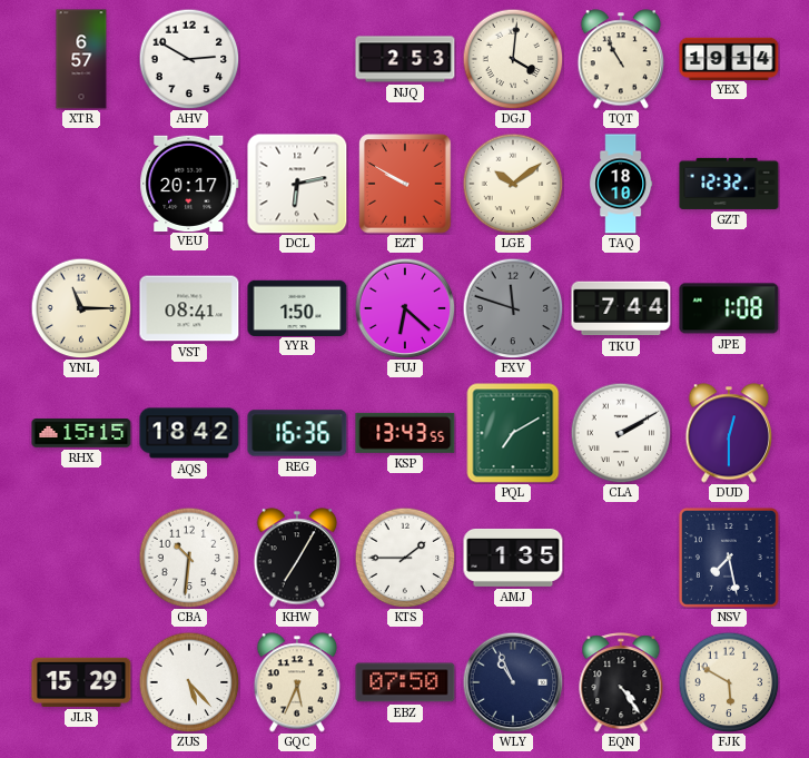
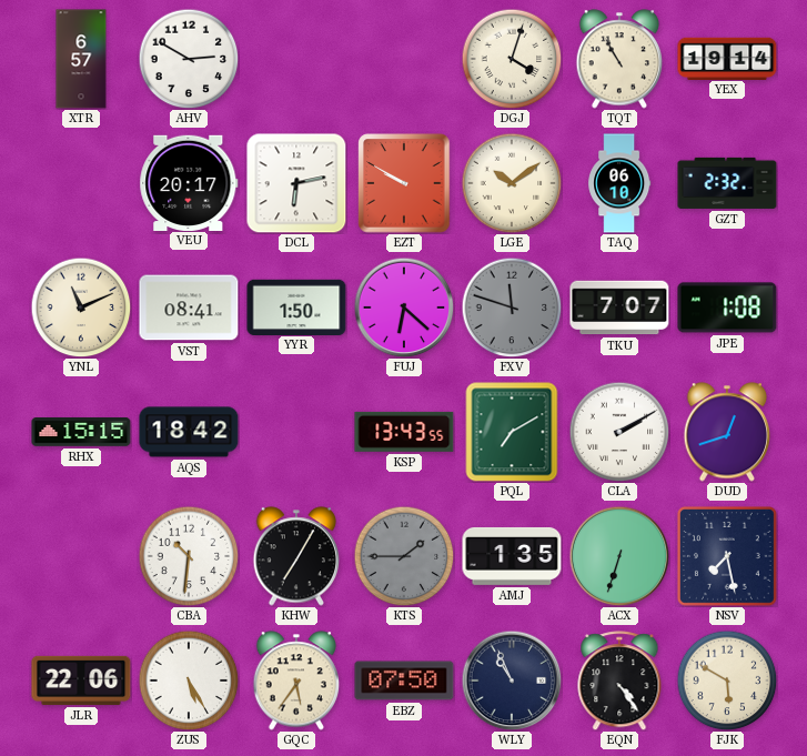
NJQ: 2:53 -> none
DGJ: 4:01 -> 4:03
TAQ: 18:10 -> 06:10
GZT: 12:32 -> 2:32
YNL: 11:15 -> 11:11
TKU: 7:44 -> 7:07
REG: 16:36 -> none
DUD: 12:30 -> 12:42
KTS dial: white -> grey
ACX: none -> 6:33
JLR: 15:29 -> 22:06
ZUS: 5:23 -> 5:25
GQC: 5:34 -> 5:36
